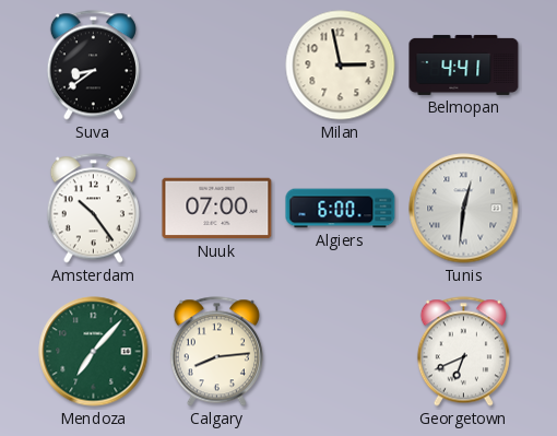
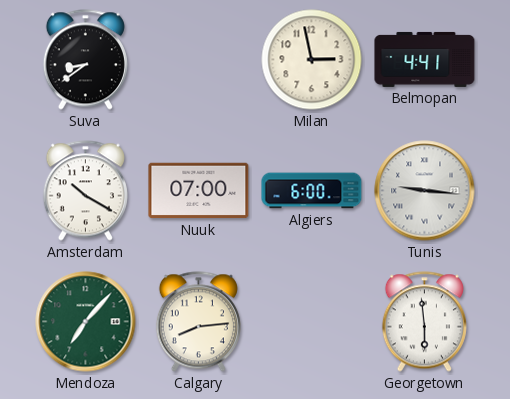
Amsterdam: 10:24 -> 10:20
Tunis: 12:31 -> 9:16
Georgetown: 6:41 -> 5:59
